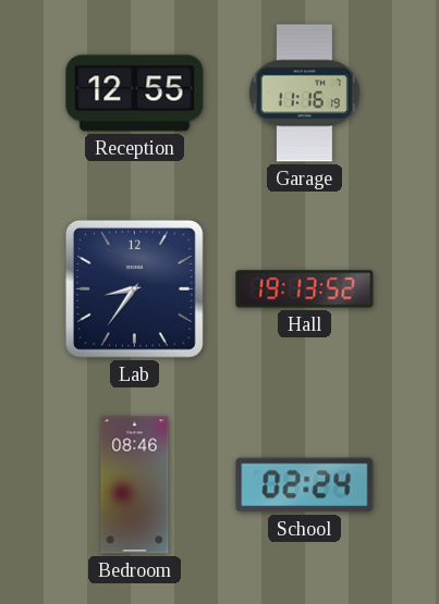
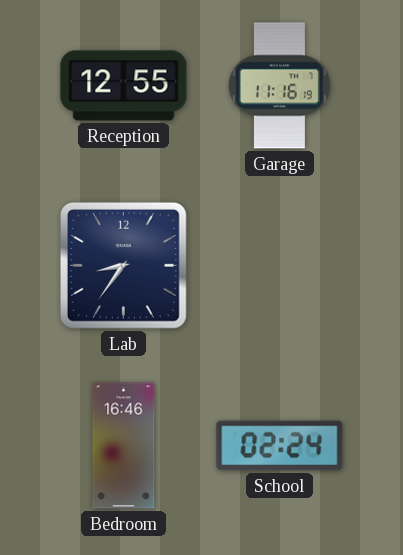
Hall: 19:13 -> none
Bedroom: 08:46 -> 16:46
